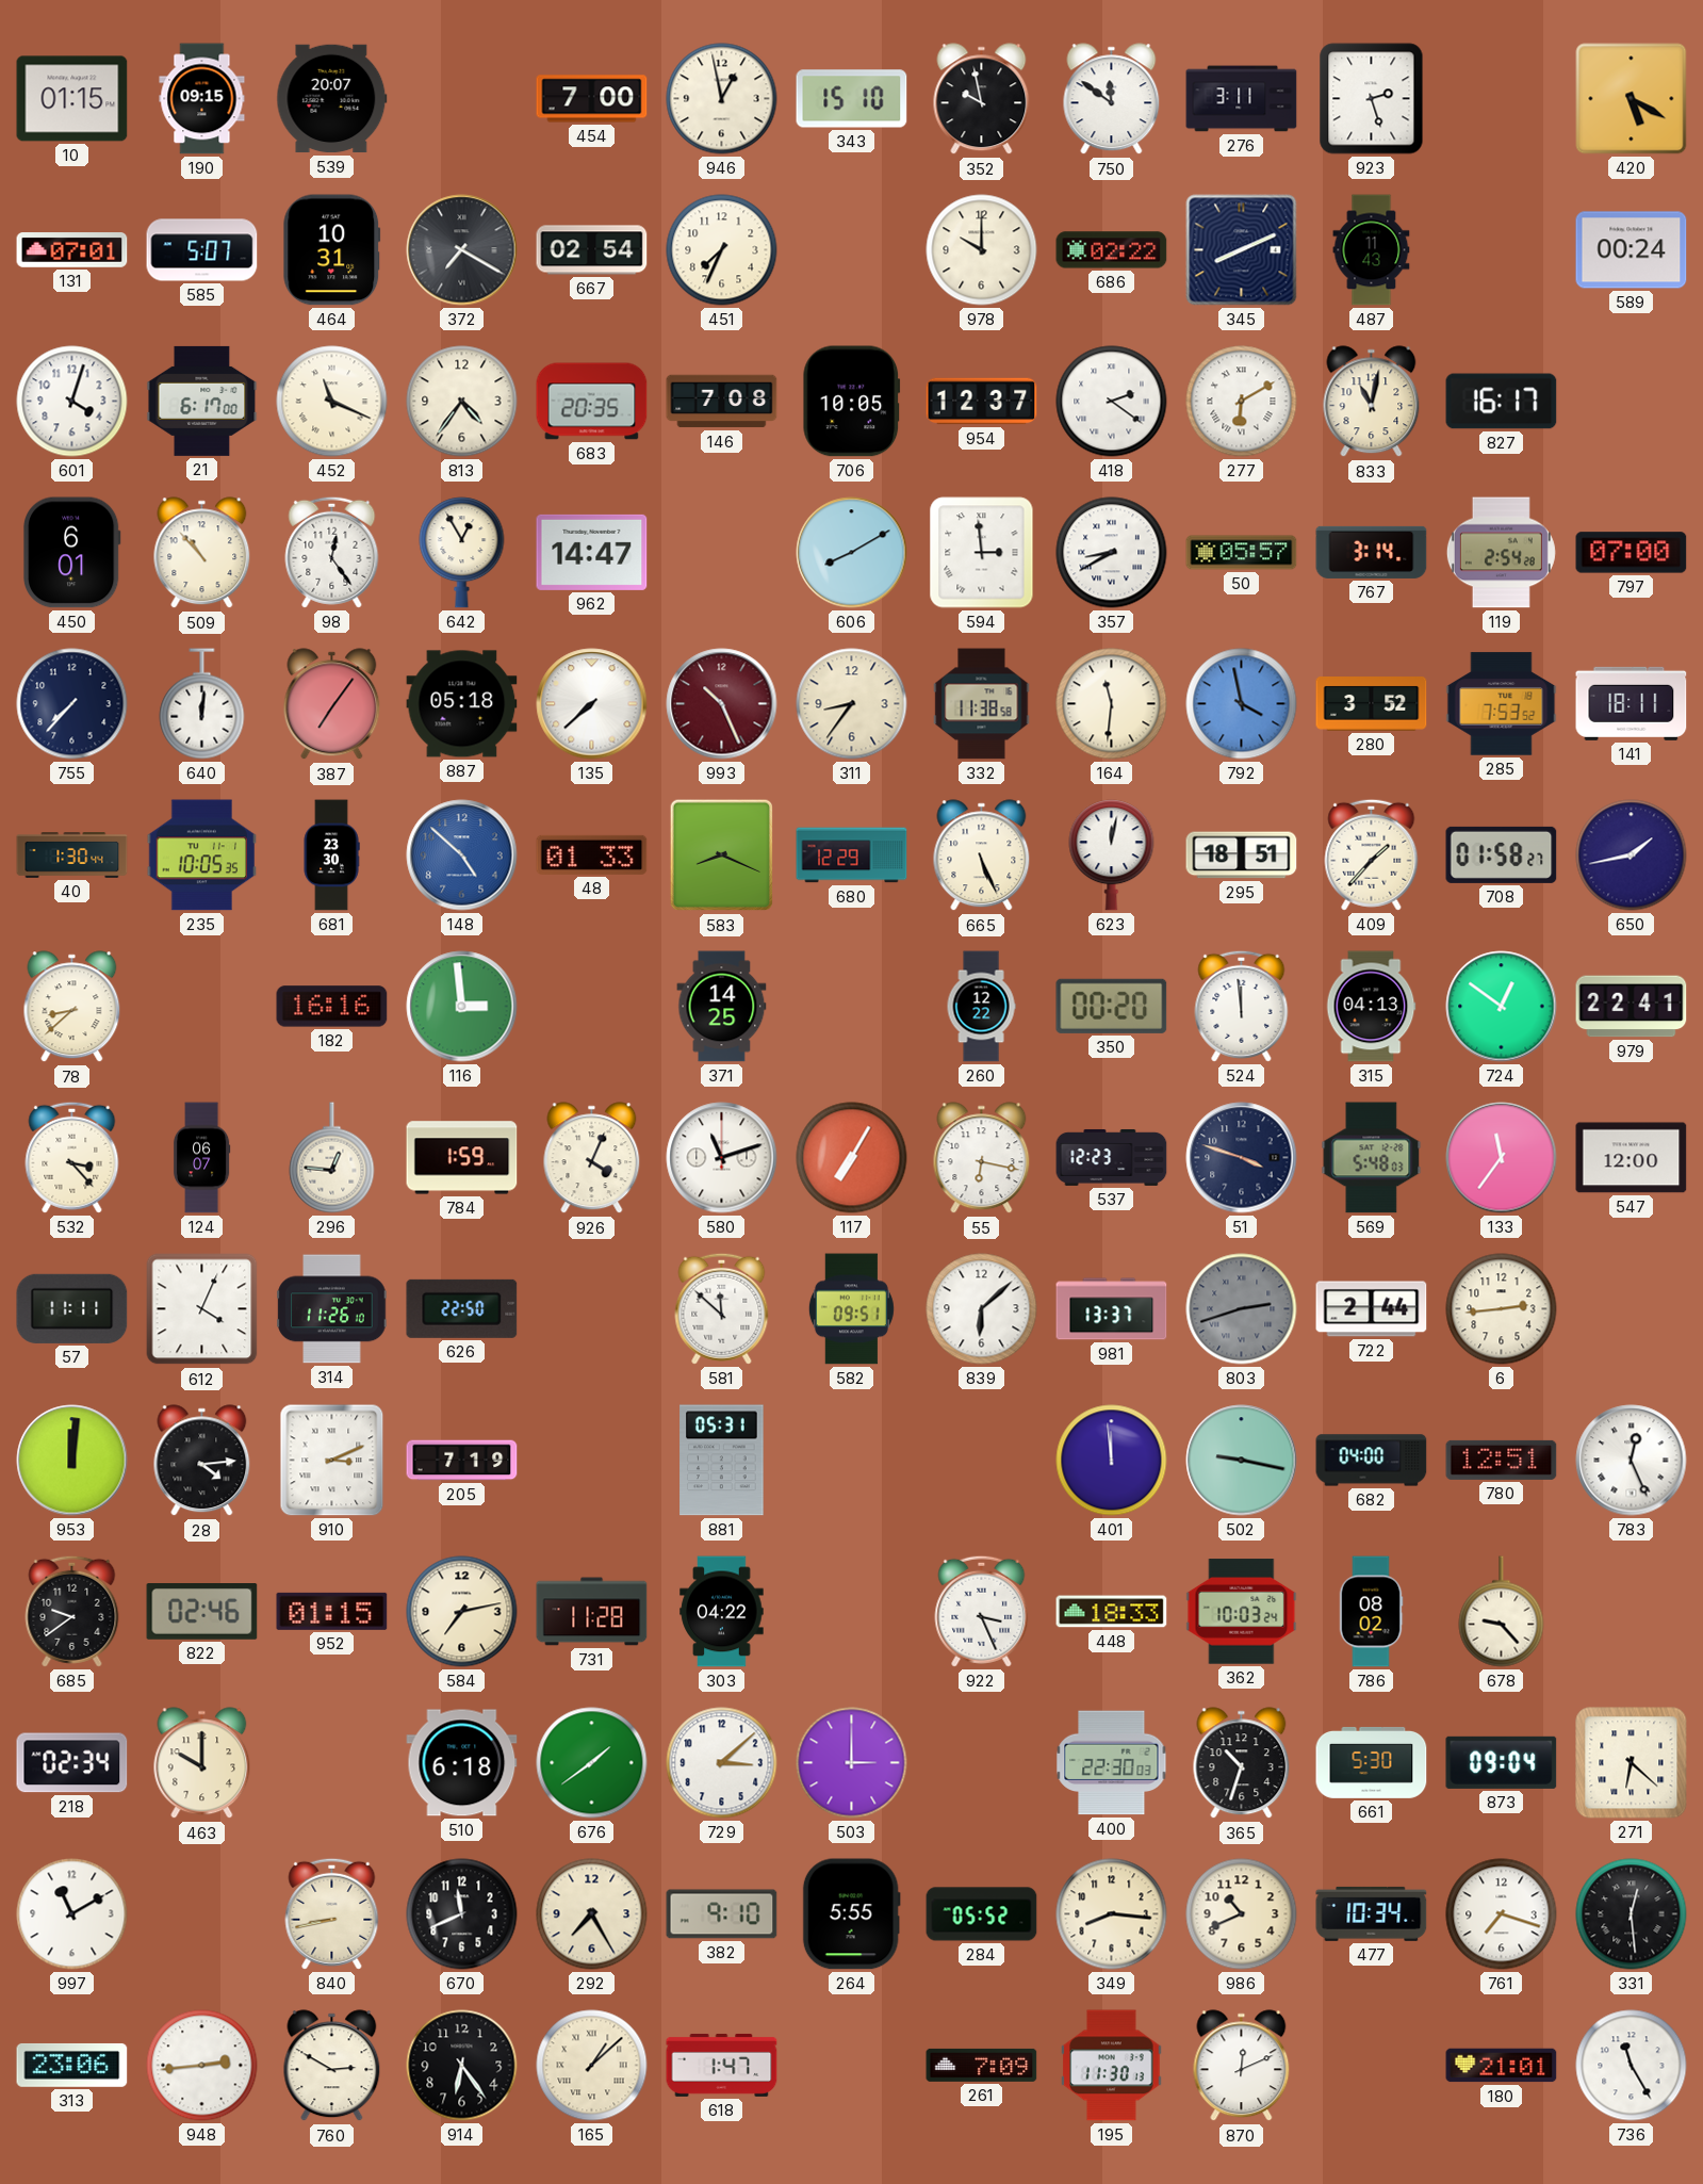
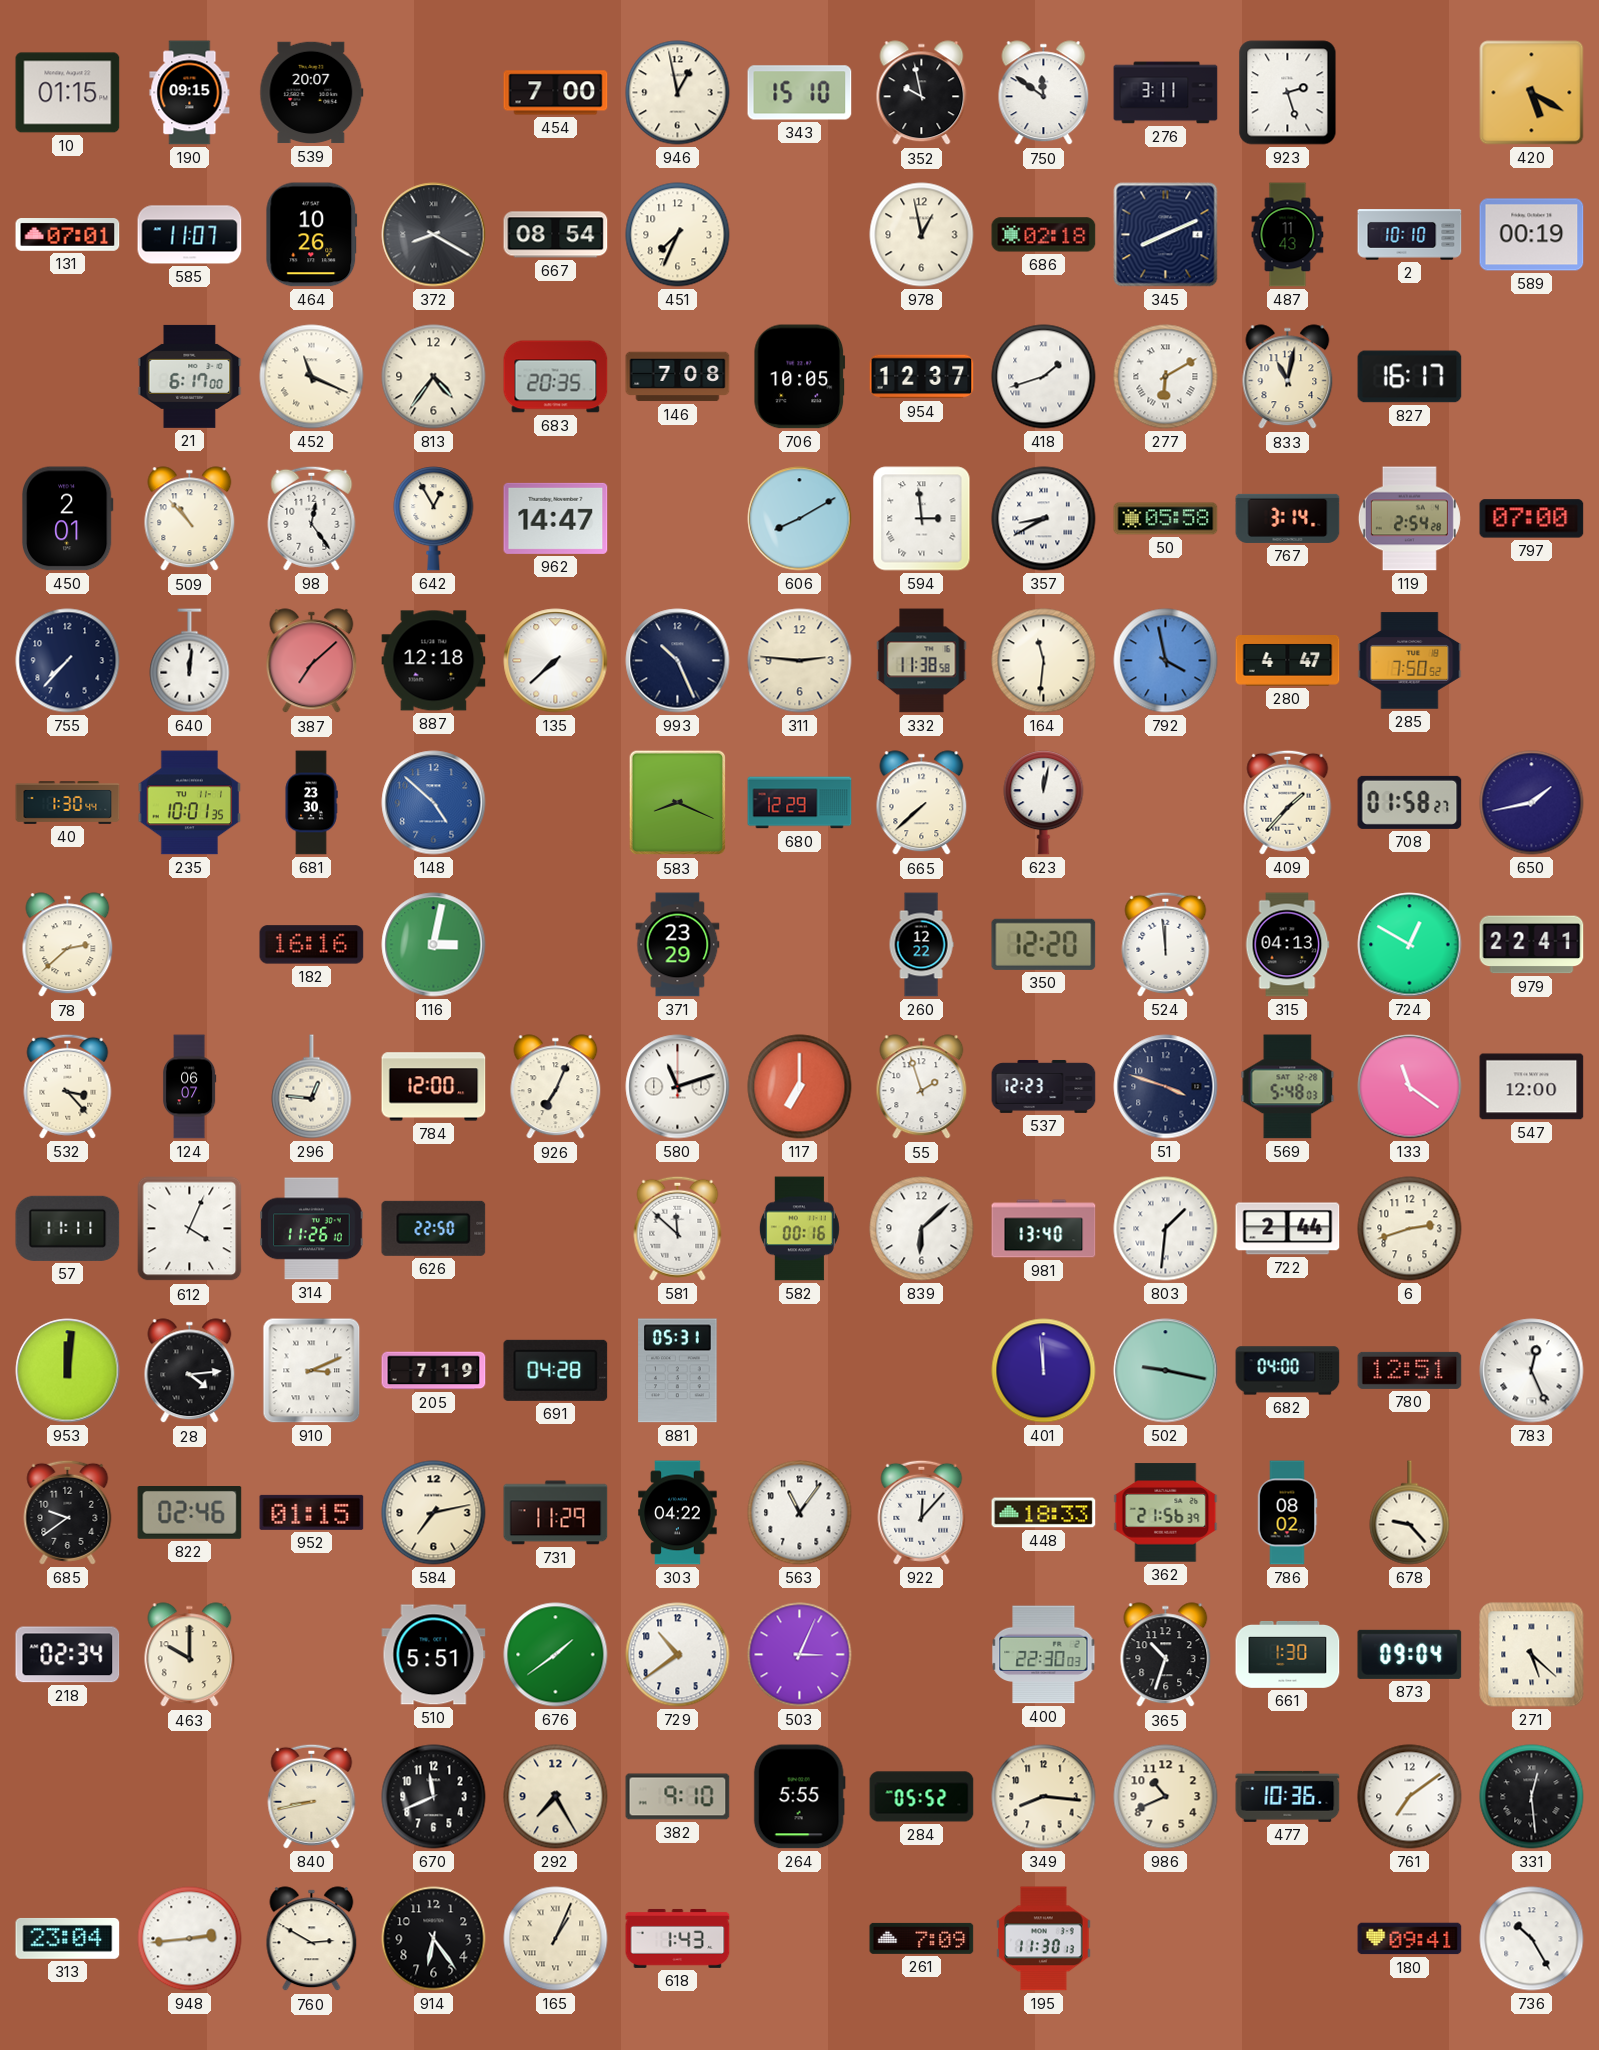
585: 5:07 -> 11:07
464: 10:31 -> 10:26
372: 7:20 -> 8:20
667: 02:54 -> 08:54
978: 10:00 -> 12:58
686: 02:22 -> 02:18
2: none -> 10:10
589: 00:24 -> 00:19
601: 4:03 -> none
418: 2:21 -> 1:42
450: 6:01 -> 2:01
50: 05:57 -> 05:58
387: 7:06 -> 7:08
887: 05:18 -> 12:18
993 dial: burgundy -> navy
311: 8:36 -> 2:46
280: 3:52 -> 4:47
285: 7:53 -> 7:50
141: 18:11 -> none
235: 10:05 -> 10:01
48: 01:33 -> none
665: 5:26 -> 7:38
295: 18:51 -> none
78: 8:38 -> 2:38
116: 2:59 -> 3:02
371: 14:25 -> 23:29
350: 00:20 -> 12:20
724: 12:51 -> 12:50
784: 1:59 -> 12:00
926: 4:04 -> 7:04
117: 7:05 -> 7:00
55: 6:17 -> 1:57
133: 11:36 -> 11:21
582: 09:51 -> 00:16
981: 13:37 -> 13:40
803: 2:42 -> 1:31
803 dial: grey -> white
6: 2:44 -> 2:42
691: none -> 04:28
731: 11:28 -> 11:29
563: none -> 11:06
922: 3:26 -> 12:07
362: 10:03 -> 21:56
510: 6:18 -> 5:51
729: 3:08 -> 10:39
503: 3:00 -> 3:04
661: 5:30 -> 1:30
271: 6:22 -> 5:22
997: 11:10 -> none
477: 10:34 -> 10:36
761: 7:18 -> 7:09
313: 23:06 -> 23:04
165: 1:08 -> 1:04
618: 1:47 -> 1:43
870: 12:11 -> none
180: 21:01 -> 09:41
736: 11:25 -> 10:25
